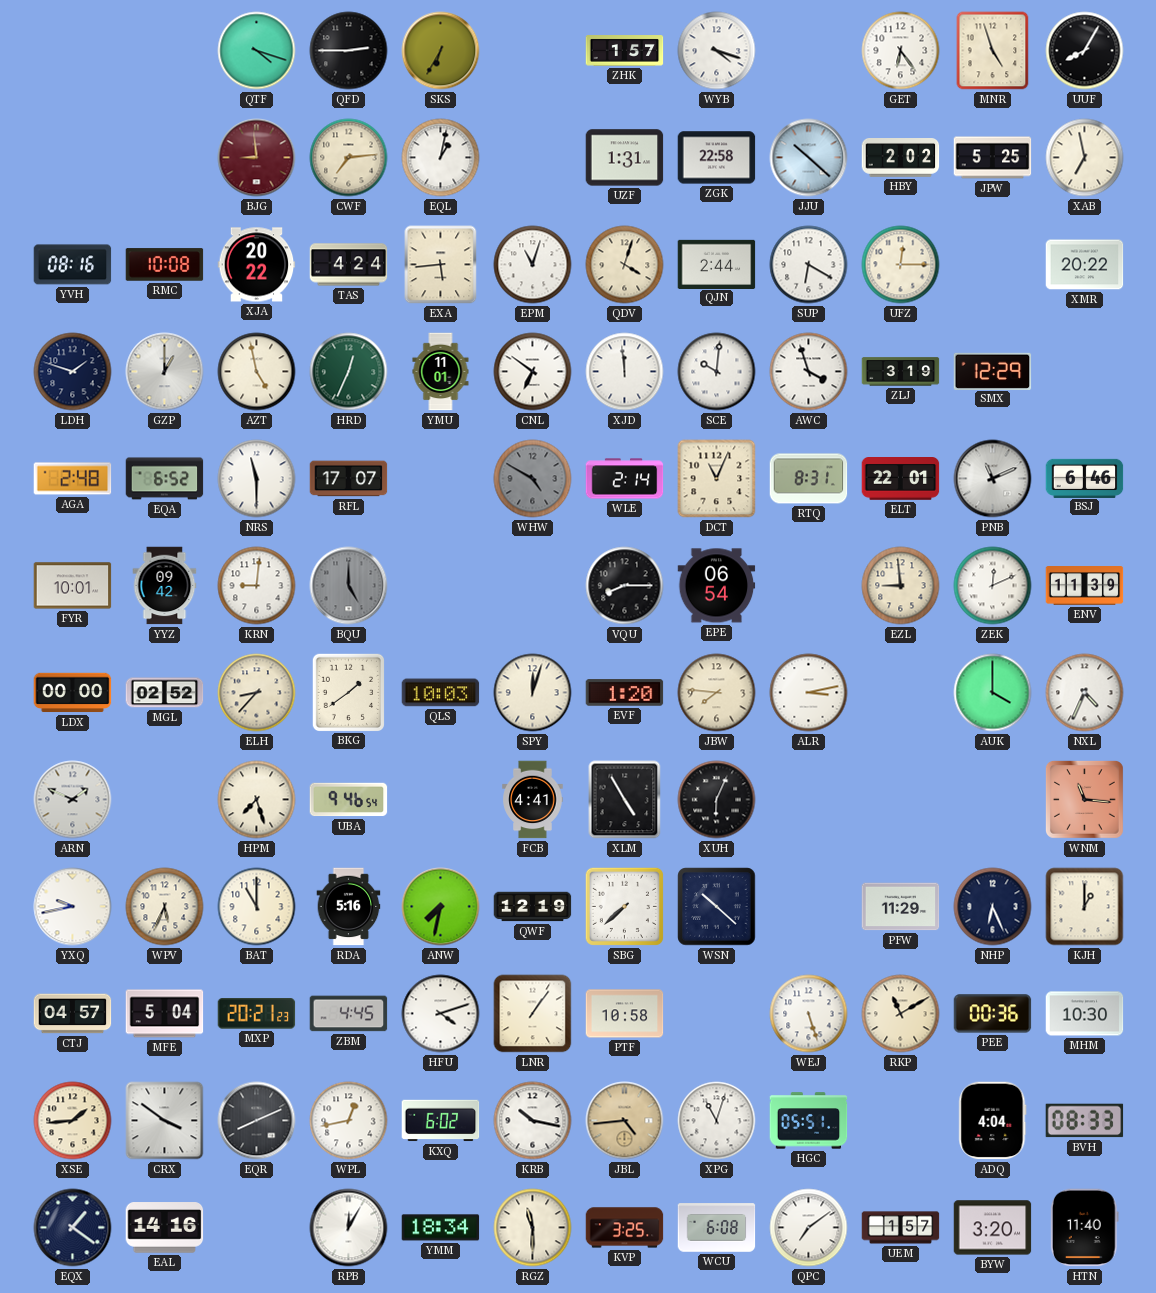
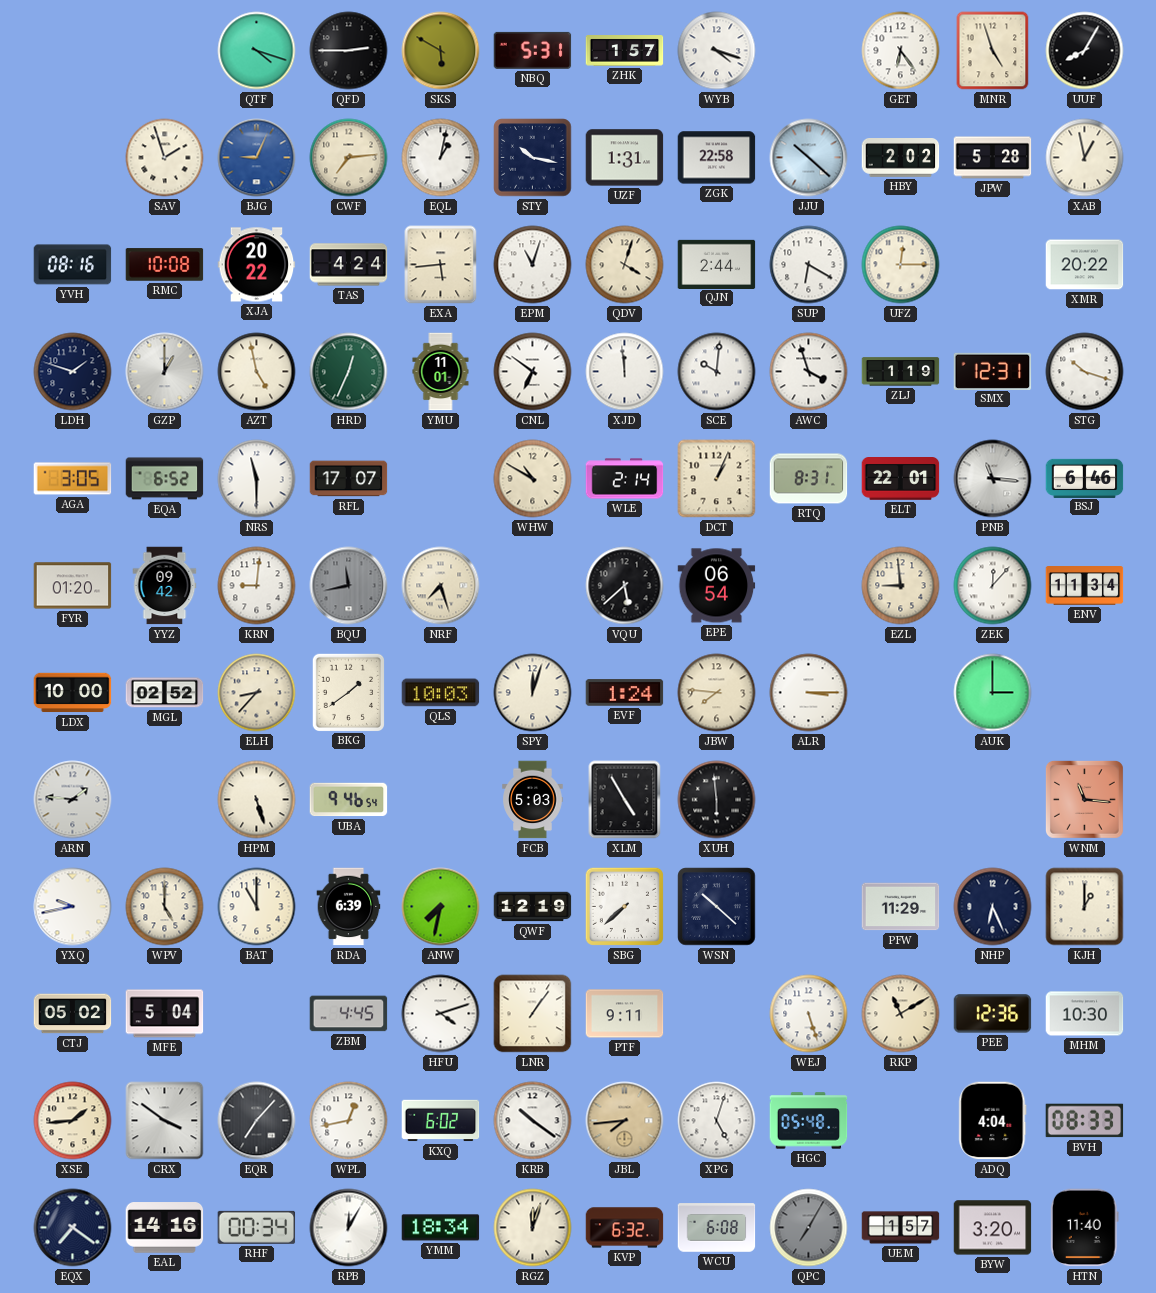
SKS: 6:35 -> 5:50
NBQ: none -> 5:31
SAV: none -> 1:57
BJG: 8:59 -> 9:04
BJG dial: burgundy -> blue
STY: none -> 10:17
JPW: 5:25 -> 5:28
XAB: 6:58 -> 12:58
ZLJ: 3:19 -> 1:19
SMX: 12:29 -> 12:31
STG: none -> 10:18
AGA: 2:48 -> 3:05
WHW: 4:50 -> 10:50
WHW dial: grey -> cream
DCT: 11:04 -> 1:04
PNB: 11:11 -> 11:16
FYR: 10:01 -> 01:20
BQU: 5:00 -> 11:43
NRF: none -> 7:27
VQU: 8:15 -> 5:38
ZEK: 12:11 -> 12:07
ENV: 11:39 -> 11:34
LDX: 00:00 -> 10:00
EVF: 1:20 -> 1:24
ALR: 3:13 -> 3:15
AUK: 4:00 -> 3:00
NXL: 4:34 -> none
ARN: 1:49 -> 1:46
HPM: 7:27 -> 5:27
FCB: 4:41 -> 5:03
XUH: 6:04 -> 5:59
WPV: 5:34 -> 5:00
RDA: 5:16 -> 6:39
CTJ: 04:57 -> 05:02
MXP: 20:21 -> none
PTF: 10:58 -> 9:11
PEE: 00:36 -> 12:36
EQR: 8:11 -> 7:07
KRB: 10:17 -> 10:21
JBL: 4:44 -> 7:44
XPG: 11:03 -> 5:03
HGC: 05:51 -> 05:48
EQX: 1:21 -> 7:21
RHF: none -> 00:34
RGZ: 11:30 -> 12:03
KVP: 3:25 -> 6:32
QPC: 7:09 -> 7:05
QPC dial: white -> grey
